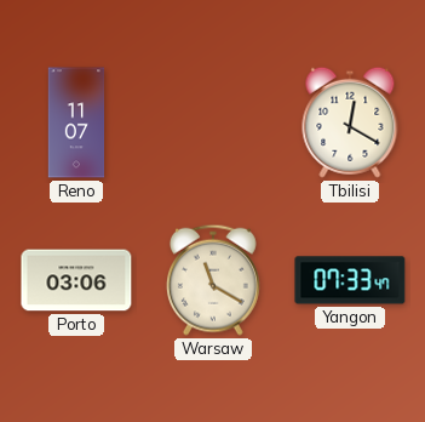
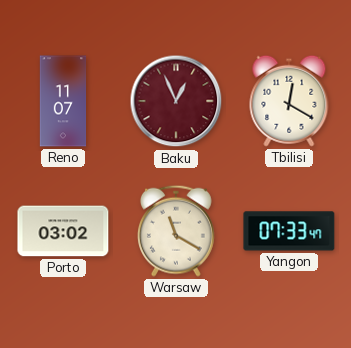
Baku: none -> 12:56
Porto: 03:06 -> 03:02
